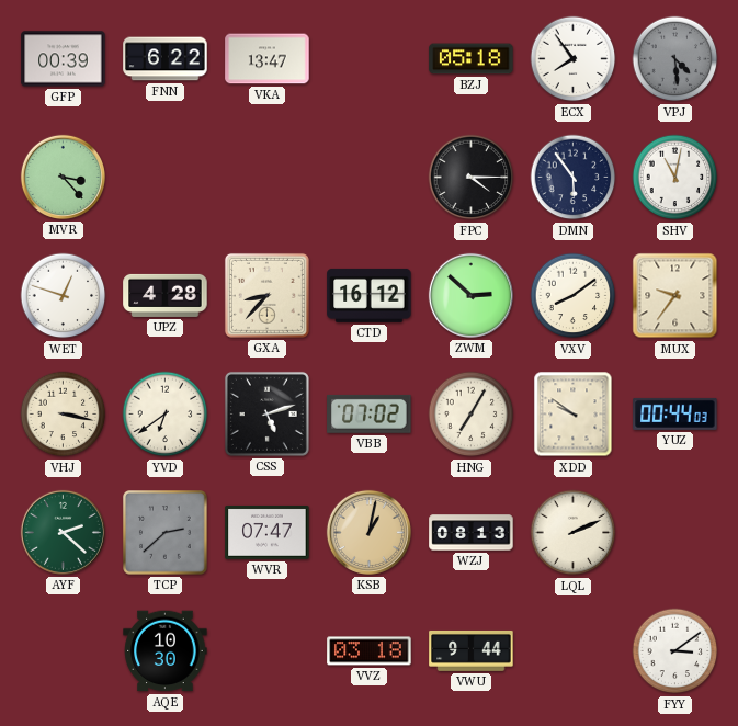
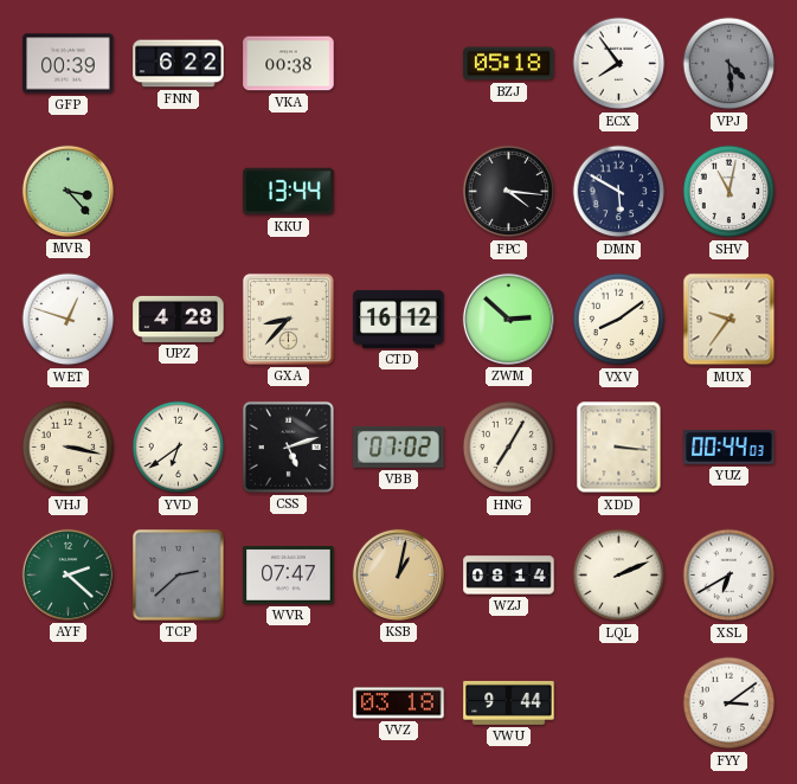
VKA: 13:47 -> 00:38
KKU: none -> 13:44
FPC: 4:15 -> 4:16
DMN: 5:54 -> 5:50
XDD: 9:51 -> 3:16
WZJ: 08:13 -> 08:14
XSL: none -> 6:40
AQE: 10:30 -> none
